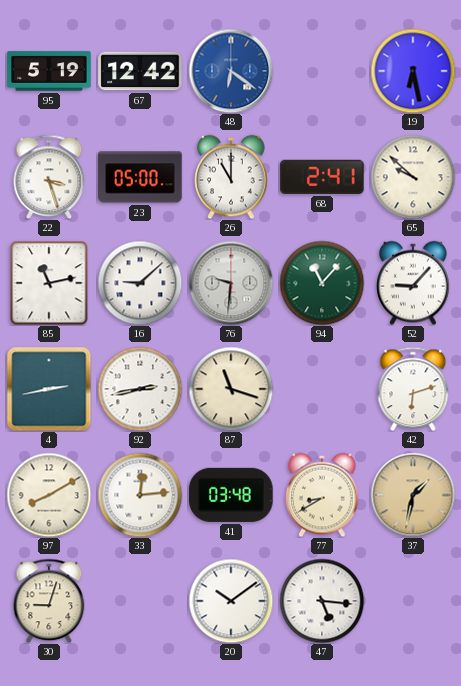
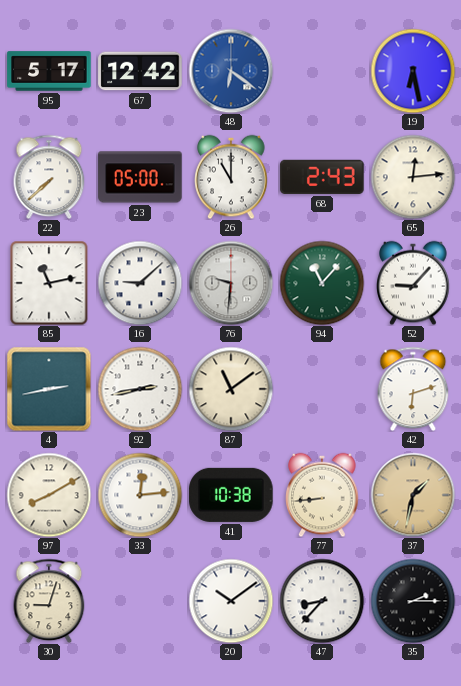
95: 5:19 -> 5:17
22: 3:27 -> 7:38
68: 2:41 -> 2:43
65: 9:52 -> 12:14
87: 11:18 -> 11:09
41: 03:48 -> 10:38
77: 8:40 -> 8:44
47: 5:16 -> 8:37
35: none -> 2:15
